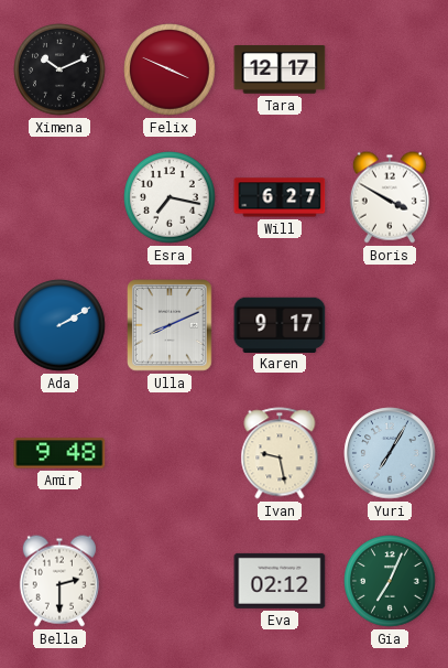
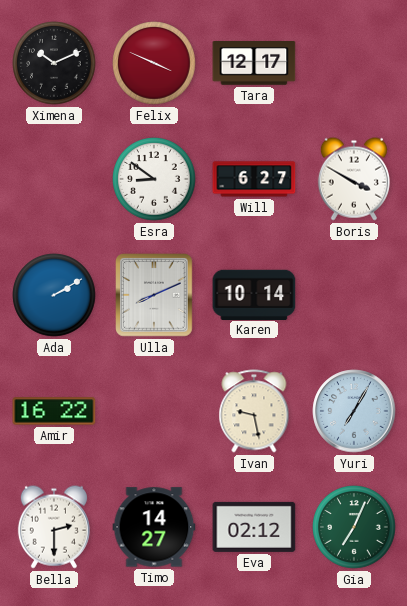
Esra: 7:17 -> 8:51
Karen: 9:17 -> 10:14
Amir: 9:48 -> 16:22
Timo: none -> 14:27
